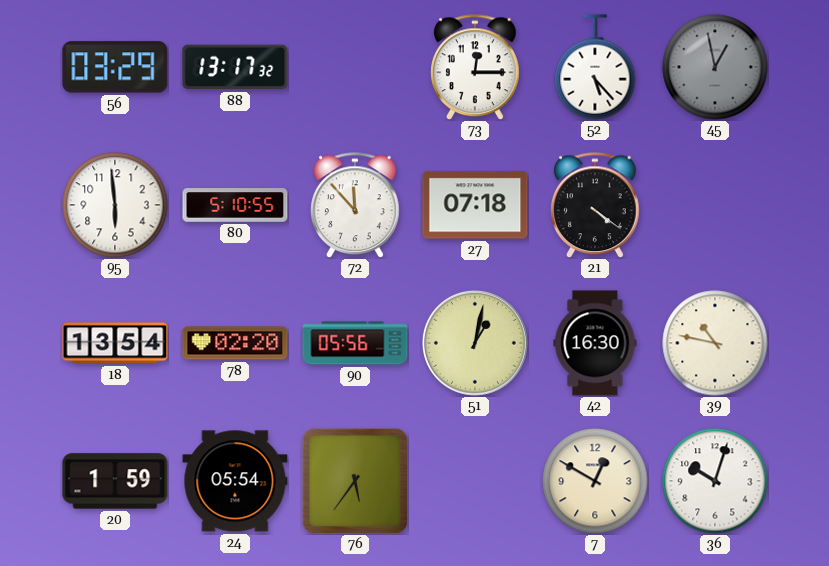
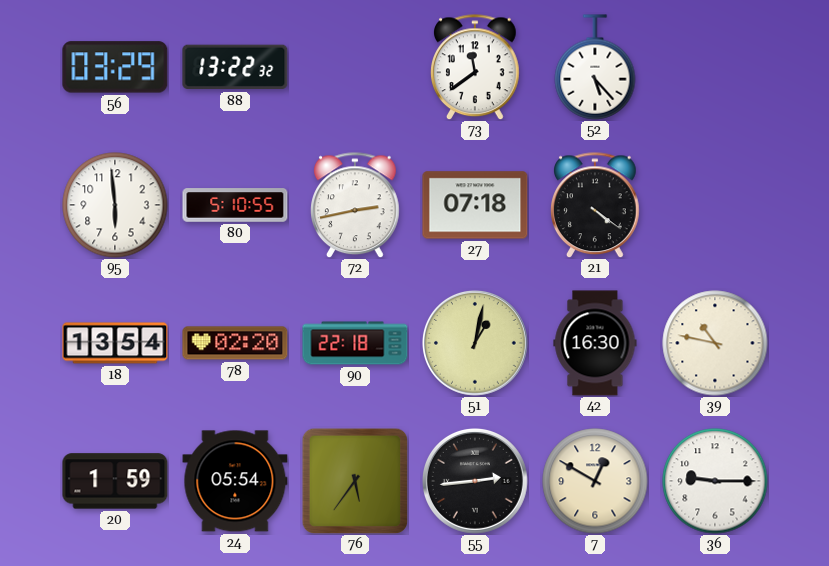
88: 13:17 -> 13:22
73: 12:15 -> 11:39
45: 12:58 -> none
72: 11:53 -> 2:43
90: 05:56 -> 22:18
55: none -> 2:44
36: 10:03 -> 9:15
